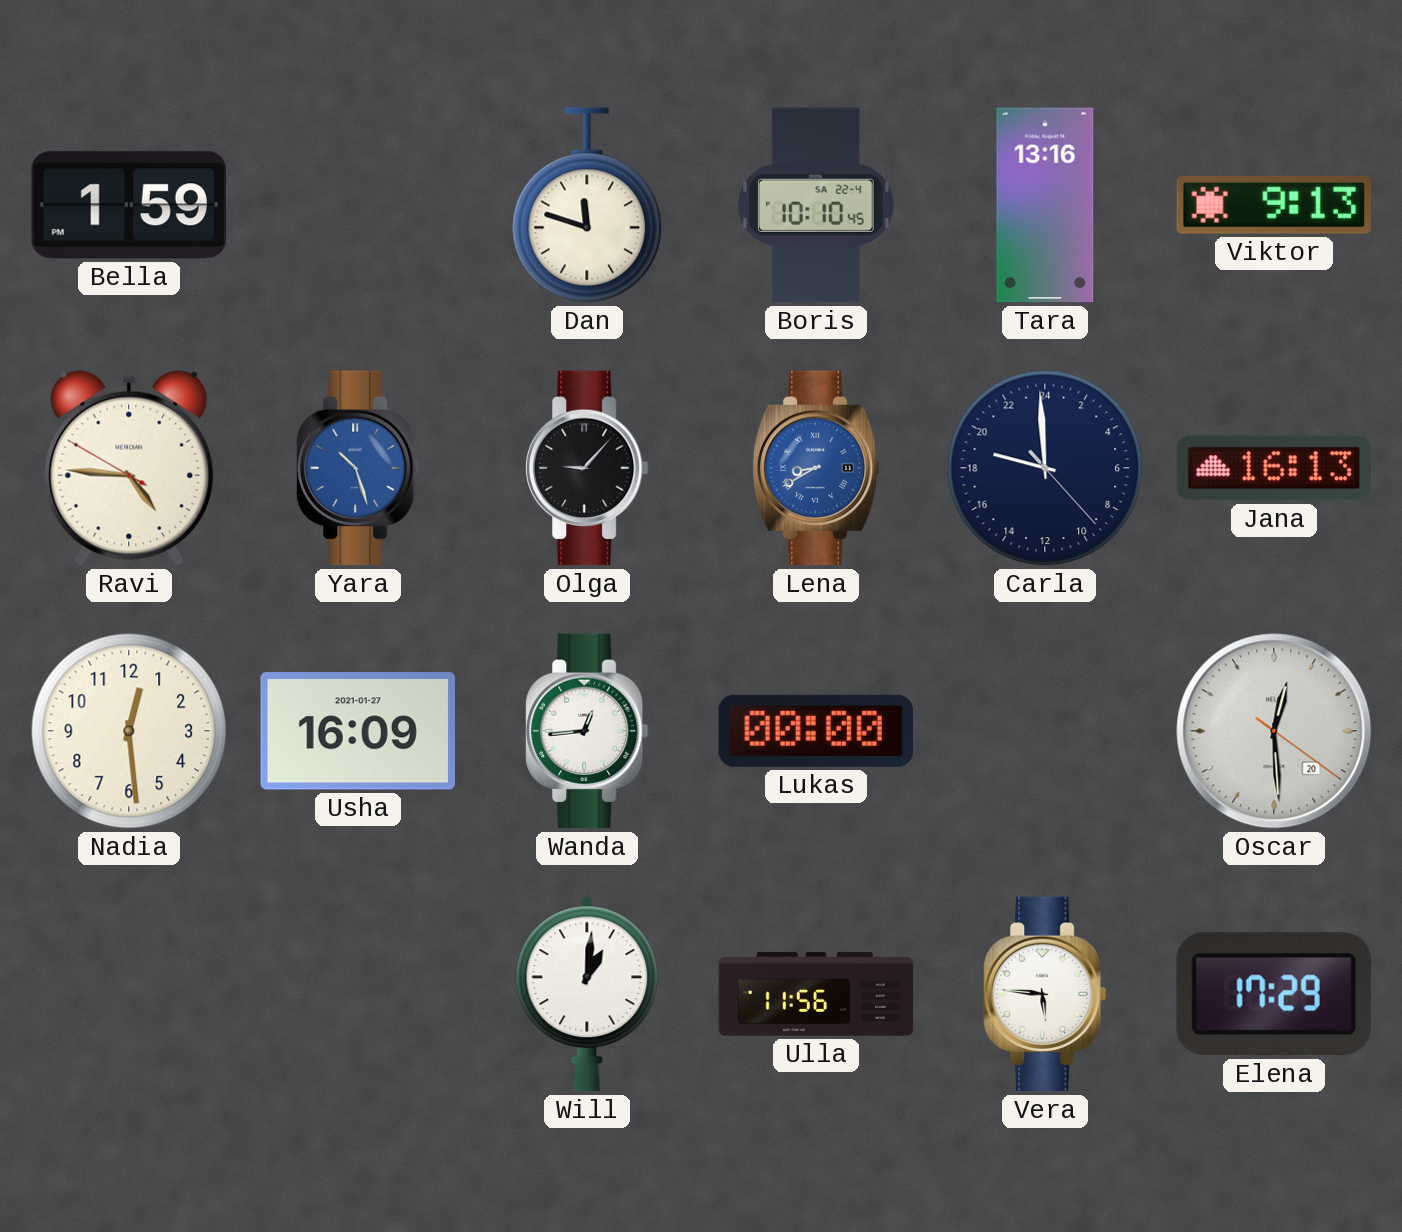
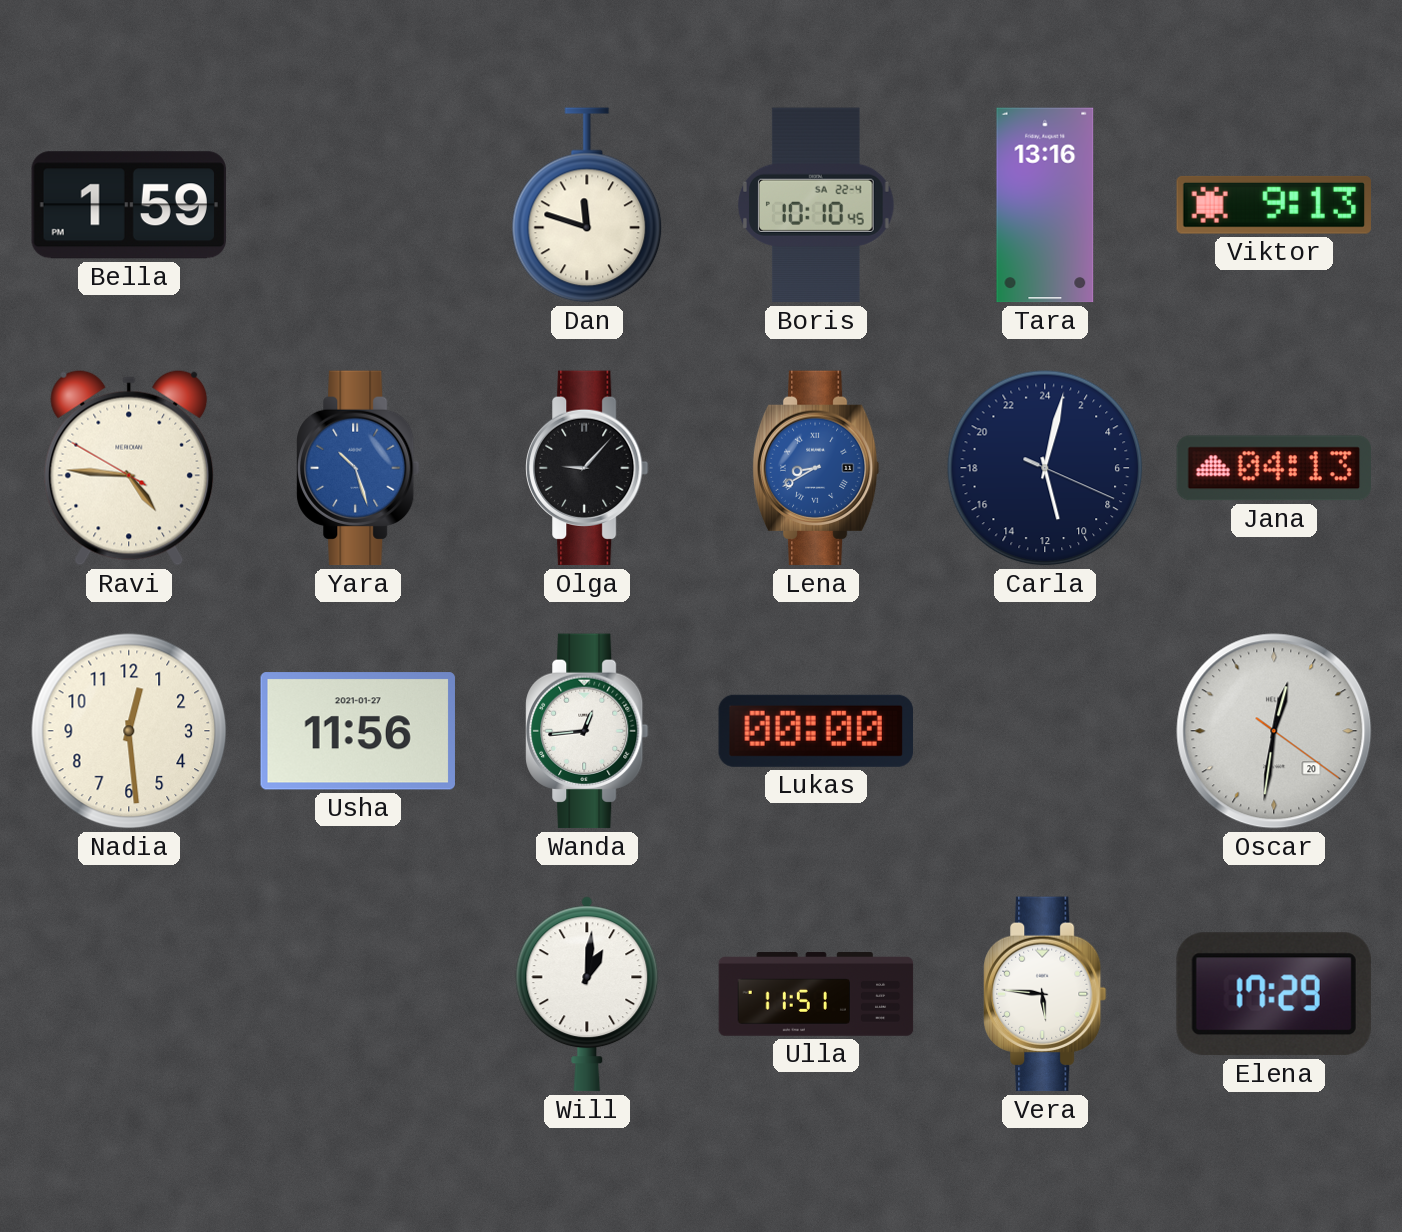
Carla: 18:59 -> 11:02
Jana: 16:13 -> 04:13
Usha: 16:09 -> 11:56
Oscar: 12:29 -> 12:31
Ulla: 11:56 -> 11:51
